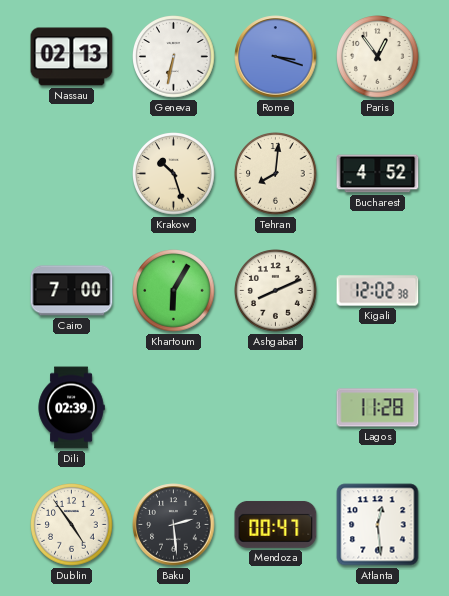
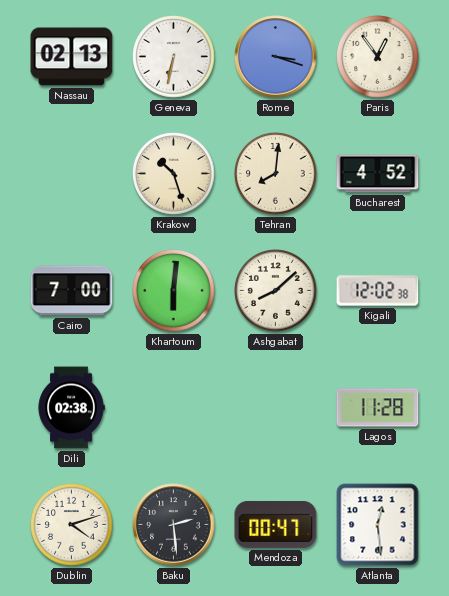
Khartoum: 6:05 -> 6:01
Ashgabat: 8:11 -> 8:08
Dili: 02:39 -> 02:38
Dublin: 4:54 -> 4:12
